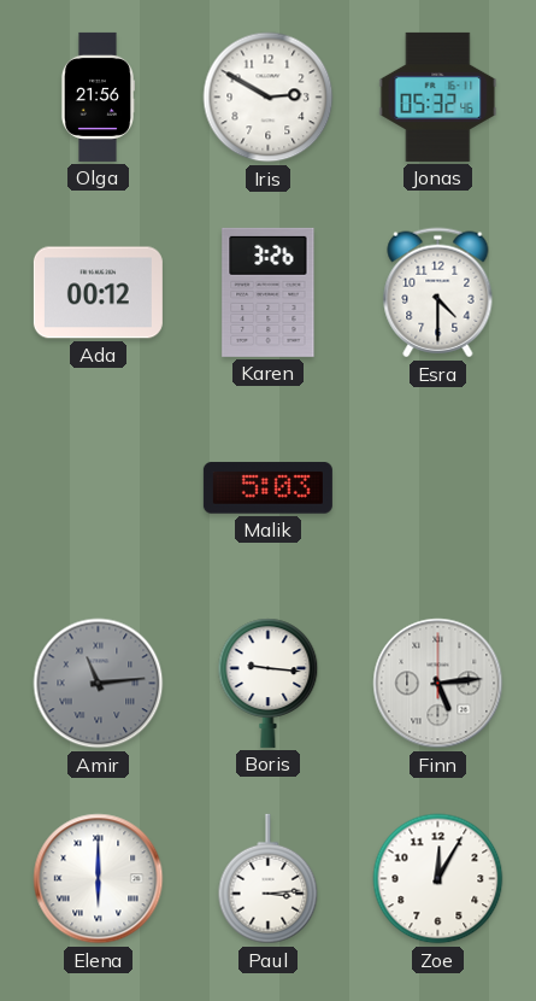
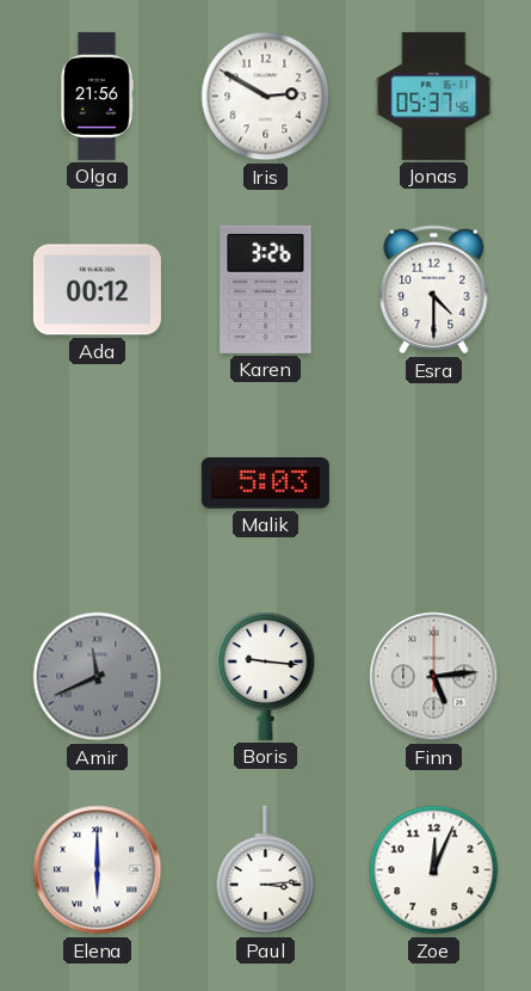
Jonas: 05:32 -> 05:37
Amir: 11:14 -> 11:41
Zoe: 12:05 -> 12:04
